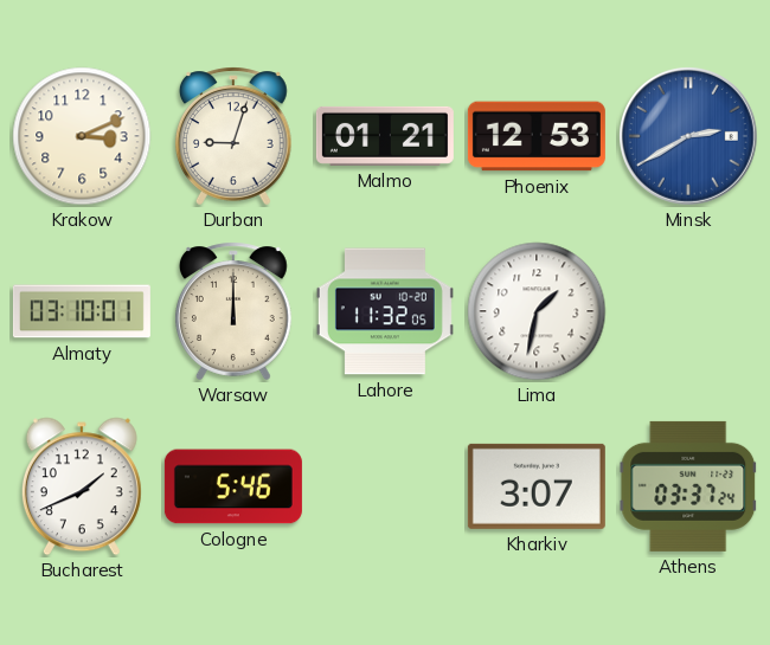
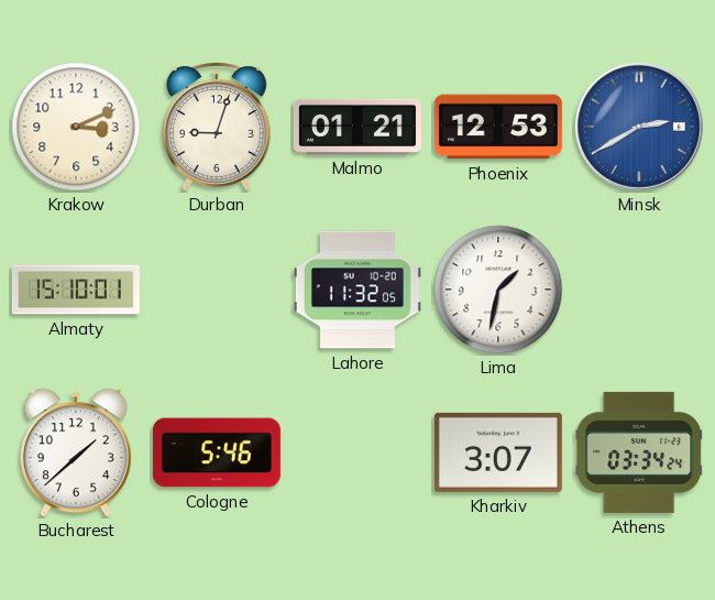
Almaty: 03:10 -> 15:10
Warsaw: 12:00 -> none
Bucharest: 1:41 -> 1:38
Athens: 03:37 -> 03:34
